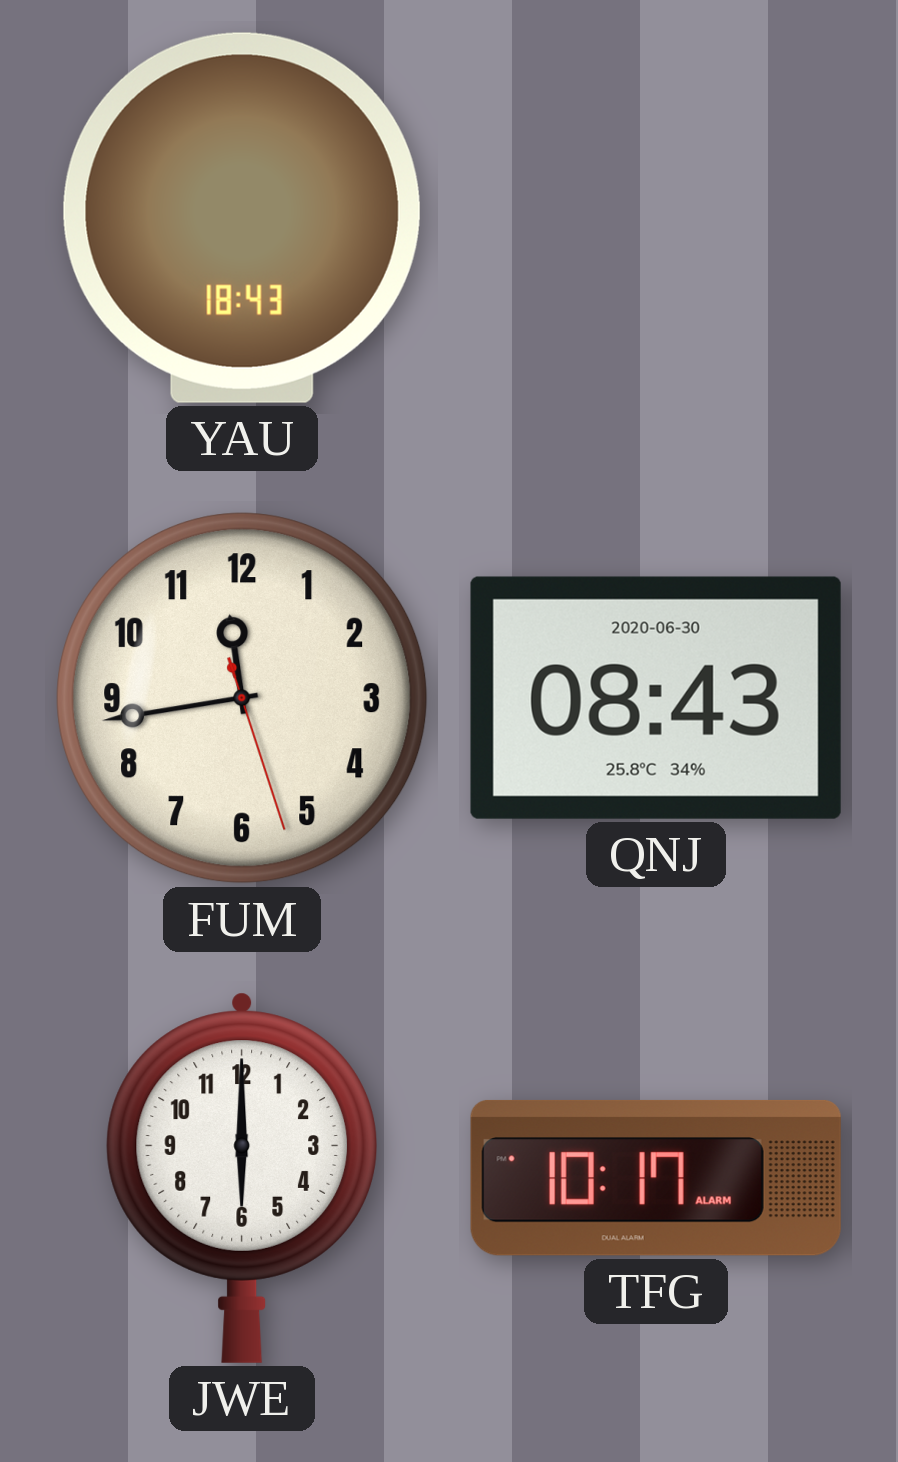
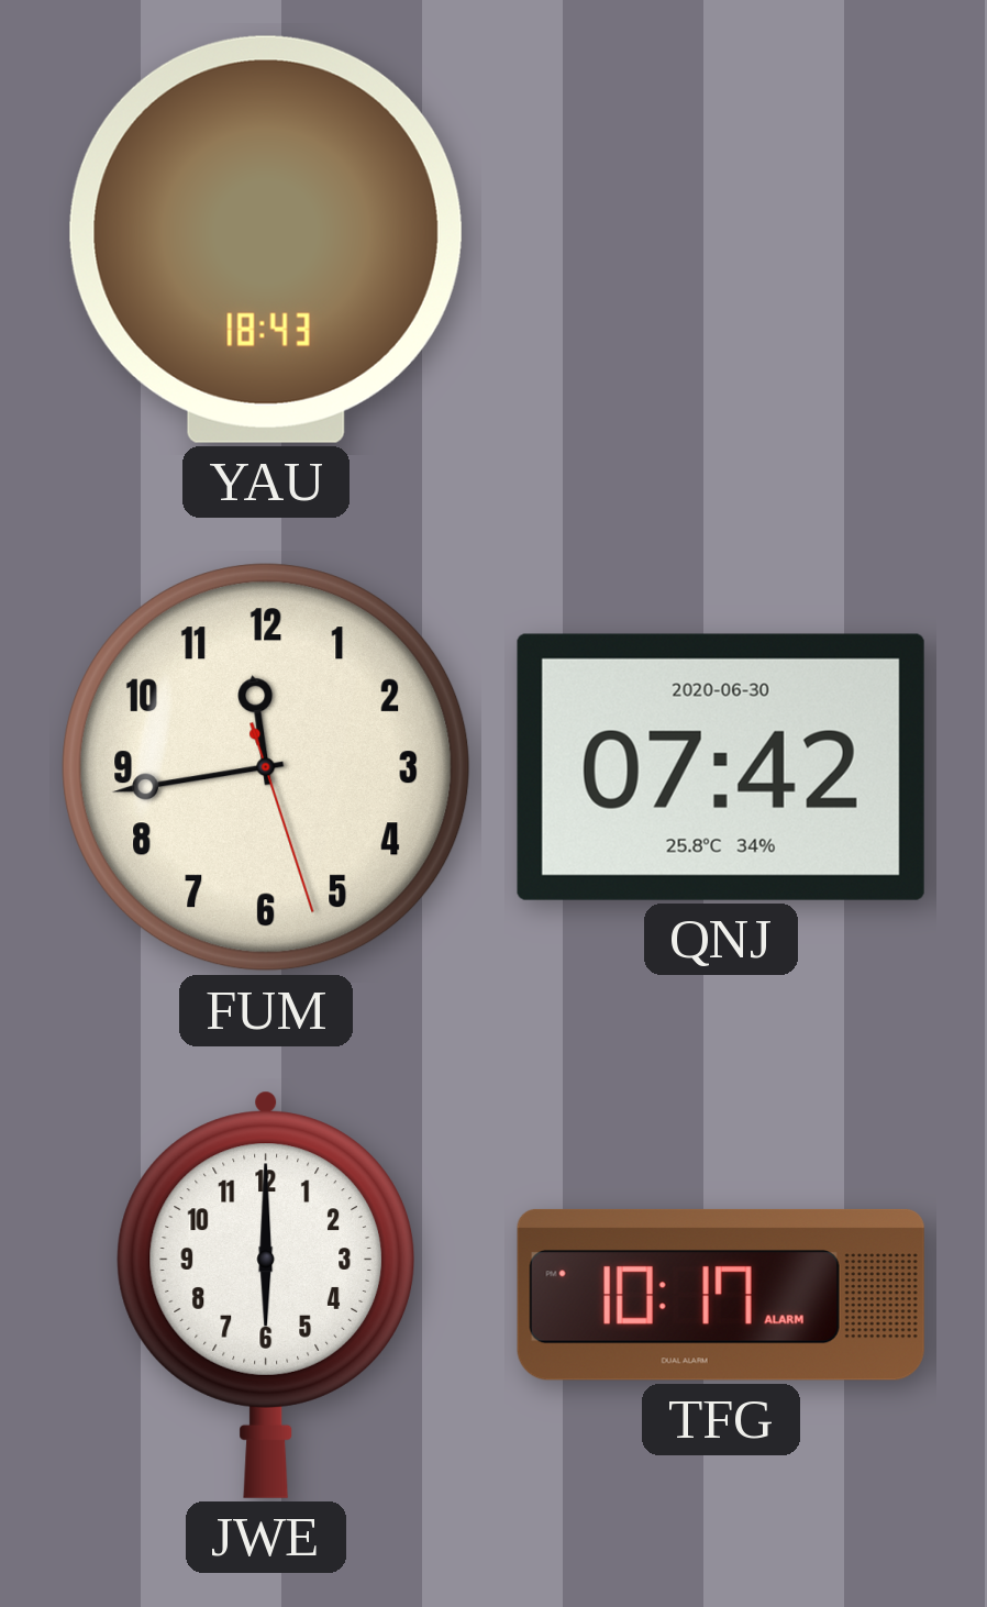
QNJ: 08:43 -> 07:42
